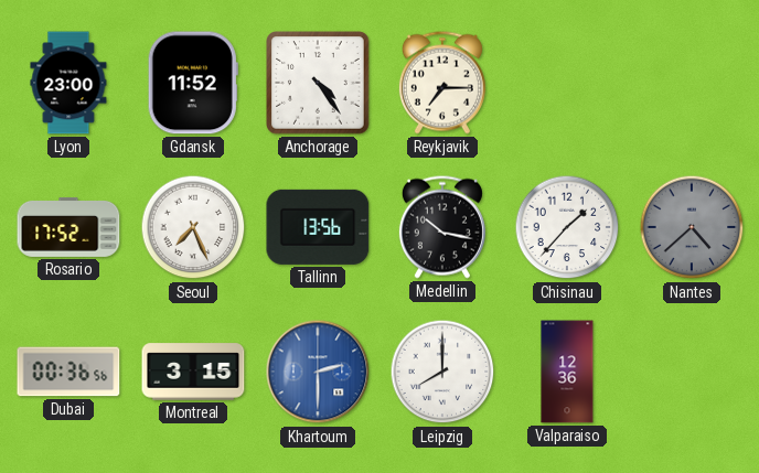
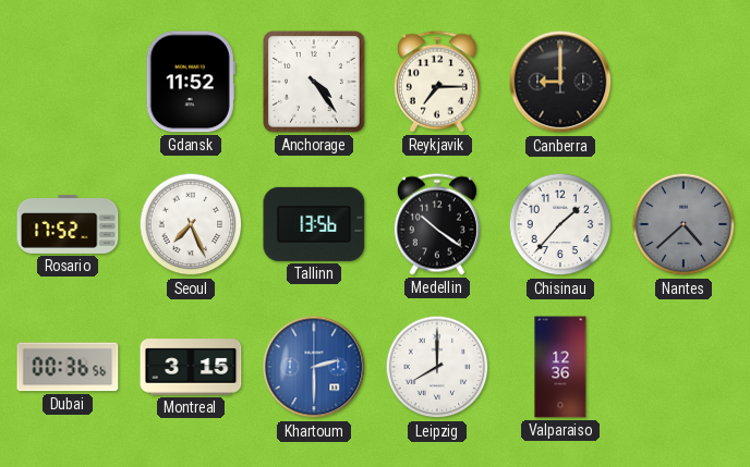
Lyon: 23:00 -> none
Canberra: none -> 9:00
Medellin: 10:17 -> 10:21
